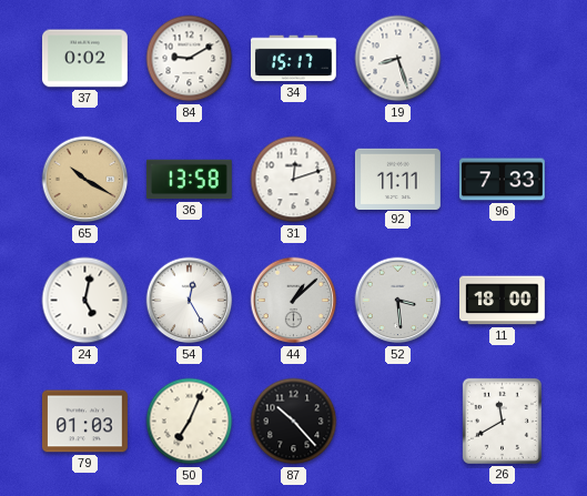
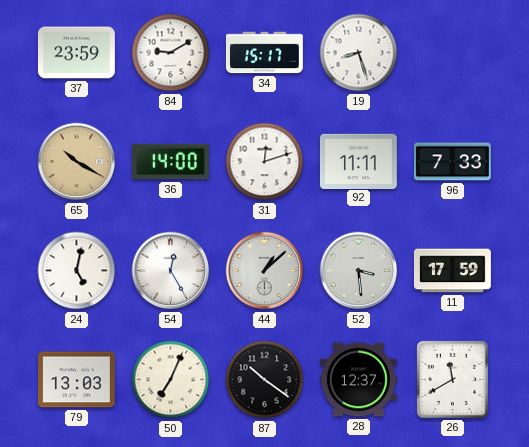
37: 0:02 -> 23:59
36: 13:58 -> 14:00
11: 18:00 -> 17:59
79: 01:03 -> 13:03
87: 10:23 -> 10:21
28: none -> 12:37
